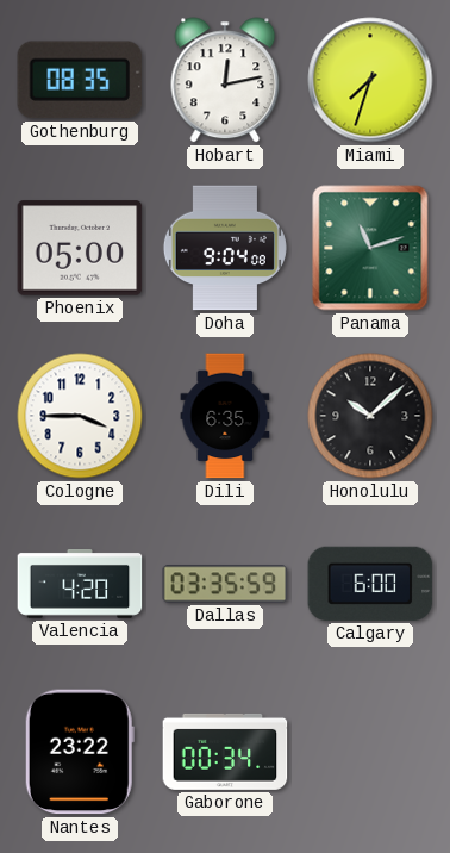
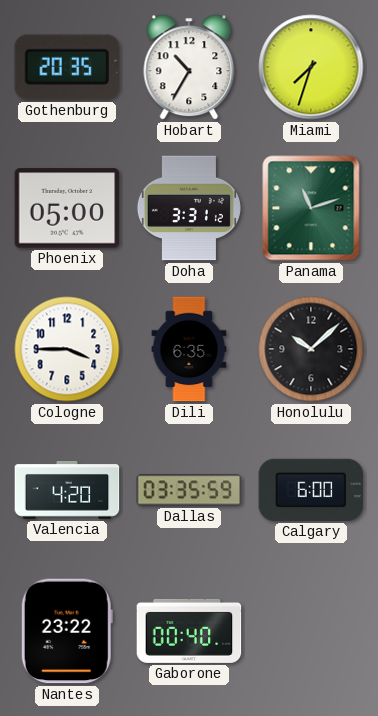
Gothenburg: 08:35 -> 20:35
Hobart: 12:13 -> 10:35
Doha: 9:04 -> 3:31
Gaborone: 00:34 -> 00:40
